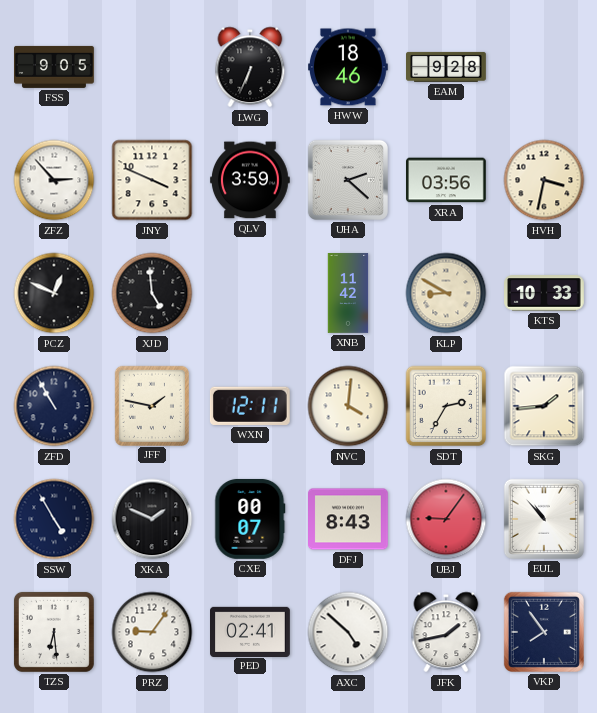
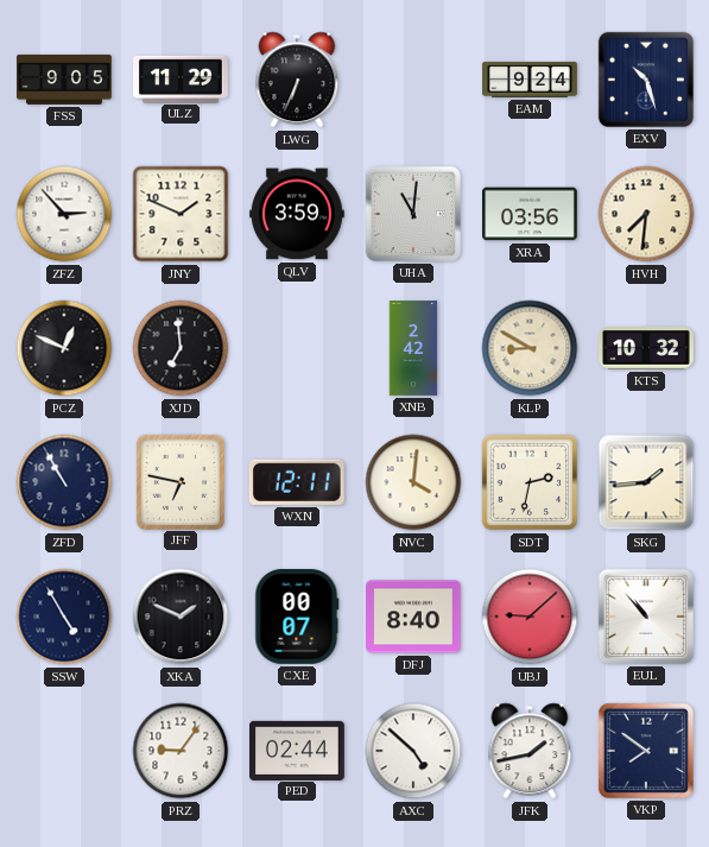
ULZ: none -> 11:29
HWW: 18:46 -> none
EAM: 9:28 -> 9:24
EXV: none -> 10:27
JNY: 3:49 -> 1:49
UHA: 2:22 -> 11:01
HVH: 3:32 -> 7:31
XJD: 4:59 -> 6:59
XNB: 11:42 -> 2:42
KTS: 10:33 -> 10:32
JFF: 1:47 -> 6:47
SDT: 2:35 -> 2:32
DFJ: 8:43 -> 8:40
UBJ: 9:06 -> 9:08
TZS: 6:29 -> none
PED: 02:41 -> 02:44
VKP: 7:54 -> 7:51
